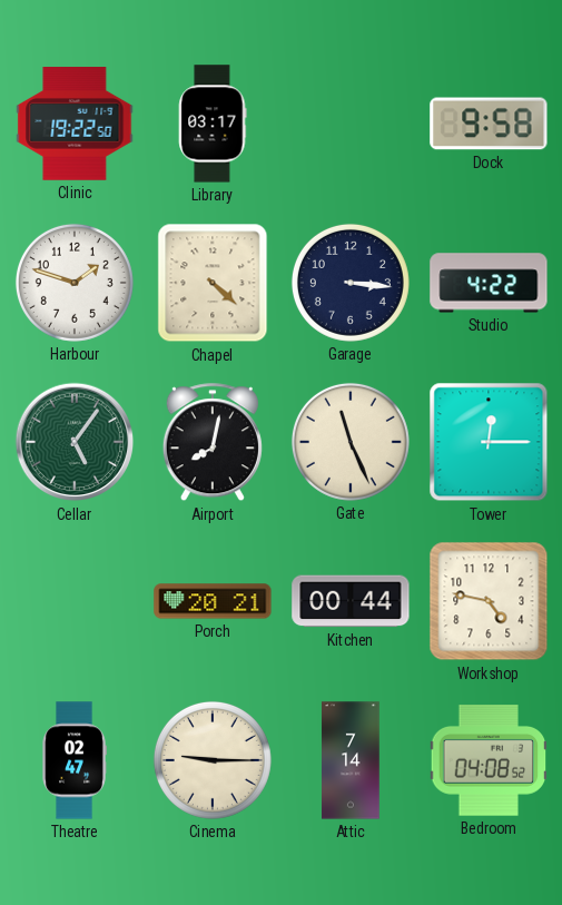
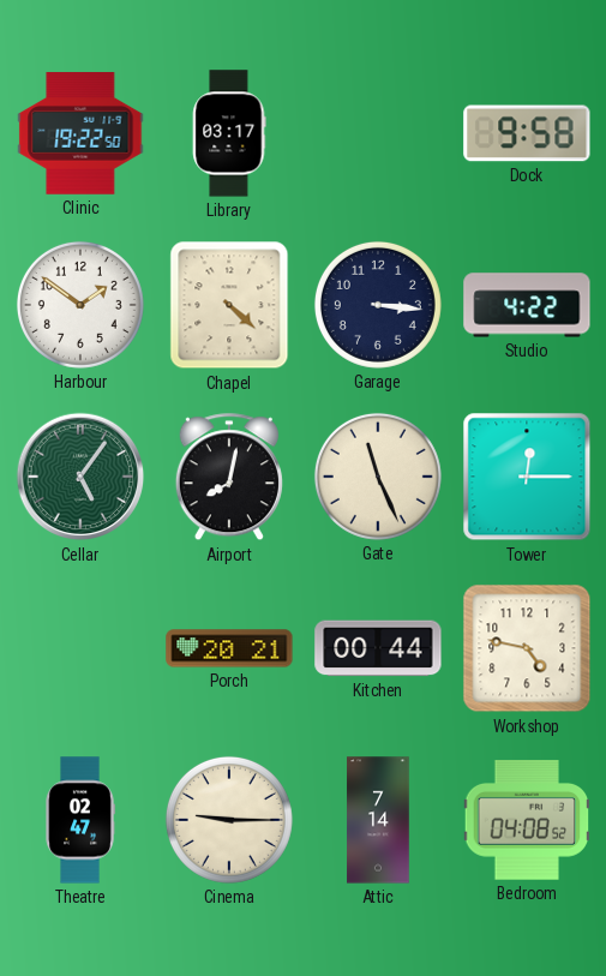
Harbour: 1:48 -> 1:51
